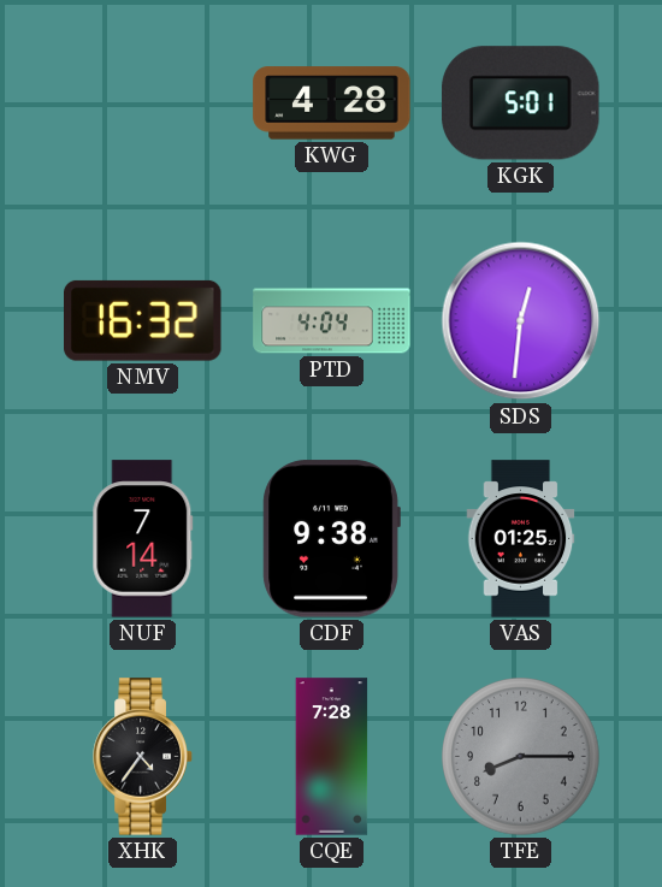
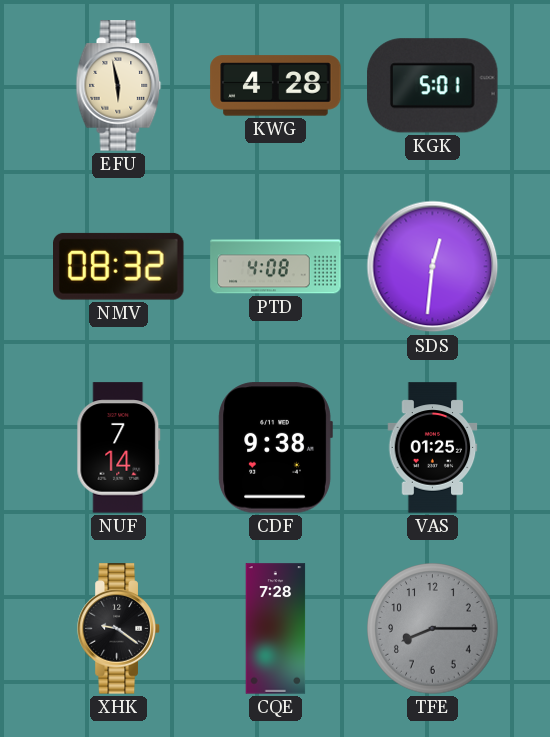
EFU: none -> 5:58
NMV: 16:32 -> 08:32
PTD: 4:04 -> 4:08
XHK: 4:36 -> 9:21
